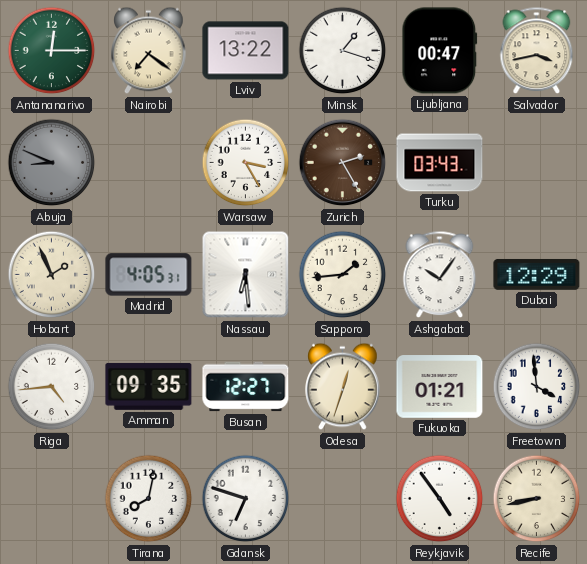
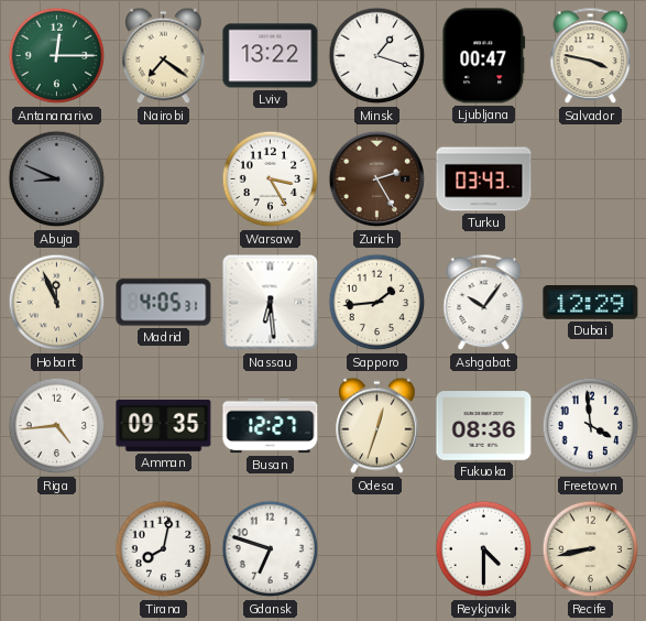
Salvador: 3:43 -> 3:47
Hobart: 1:56 -> 11:56
Fukuoka: 01:21 -> 08:36
Reykjavik: 4:54 -> 4:30
